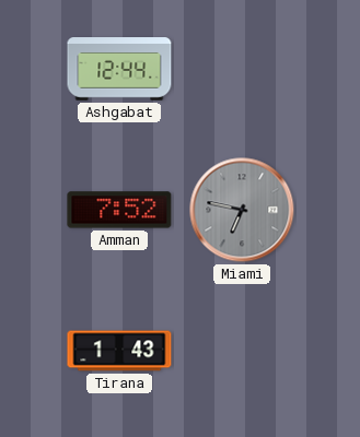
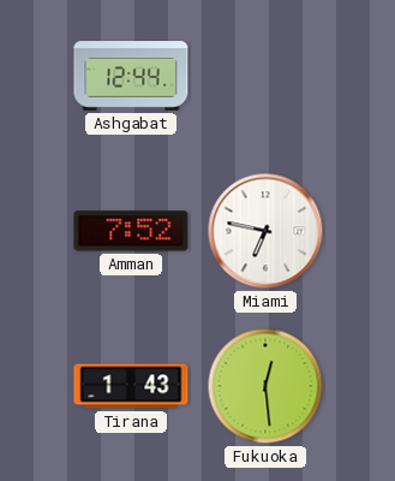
Miami dial: grey -> white
Fukuoka: none -> 12:29
